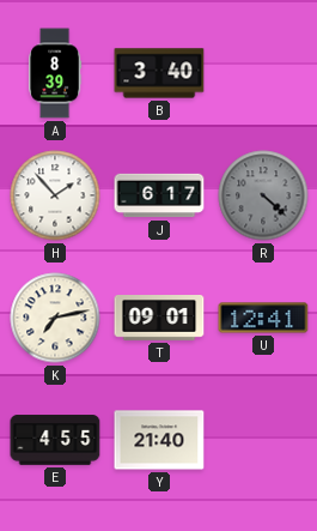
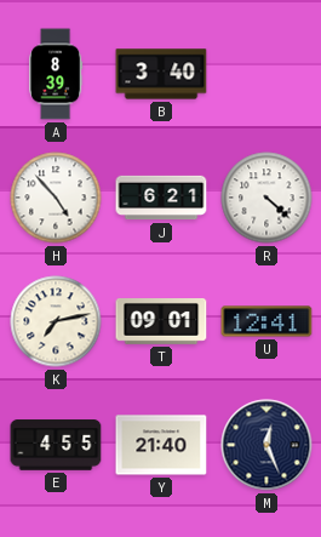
H: 1:53 -> 4:53
J: 6:17 -> 6:21
R dial: grey -> white
M: none -> 12:26
